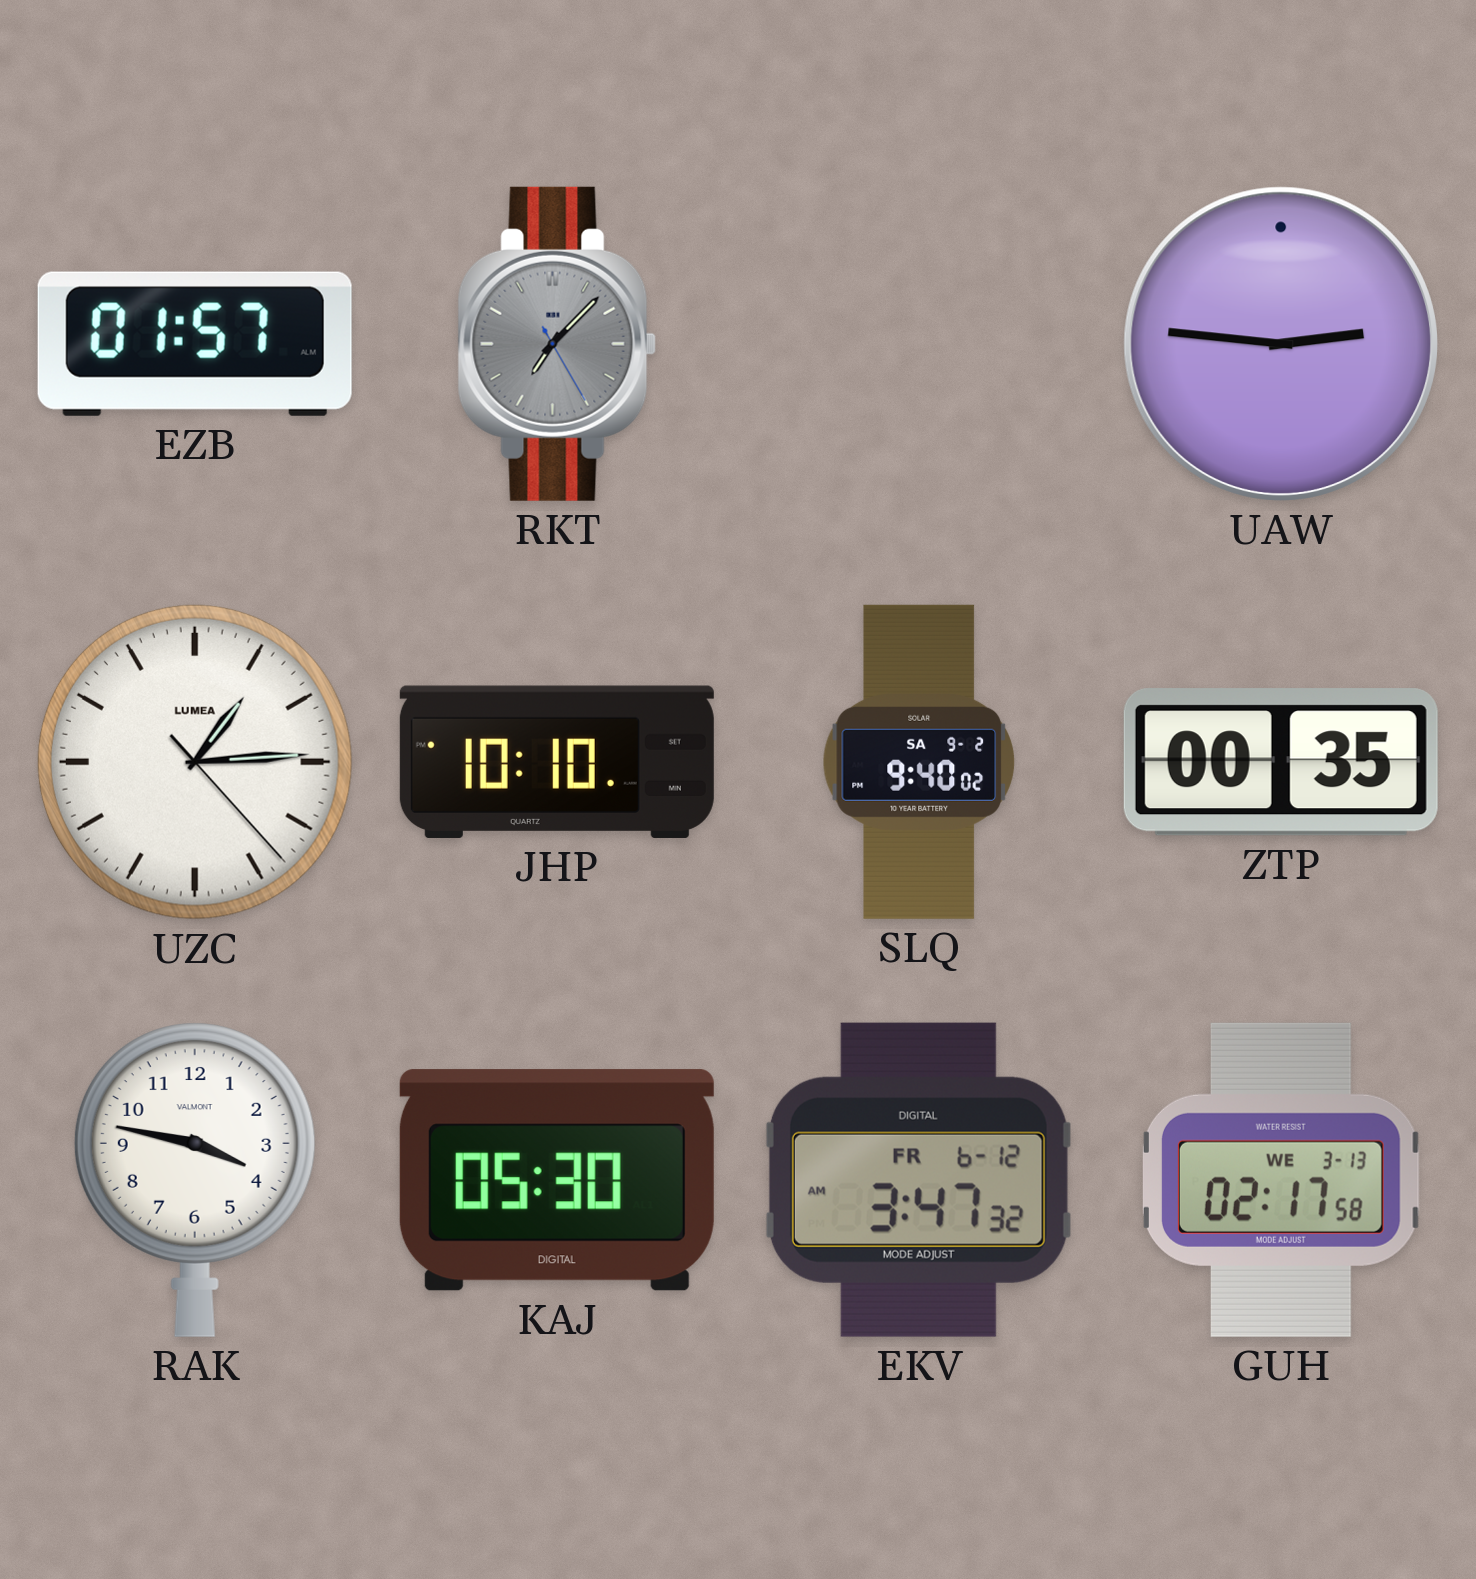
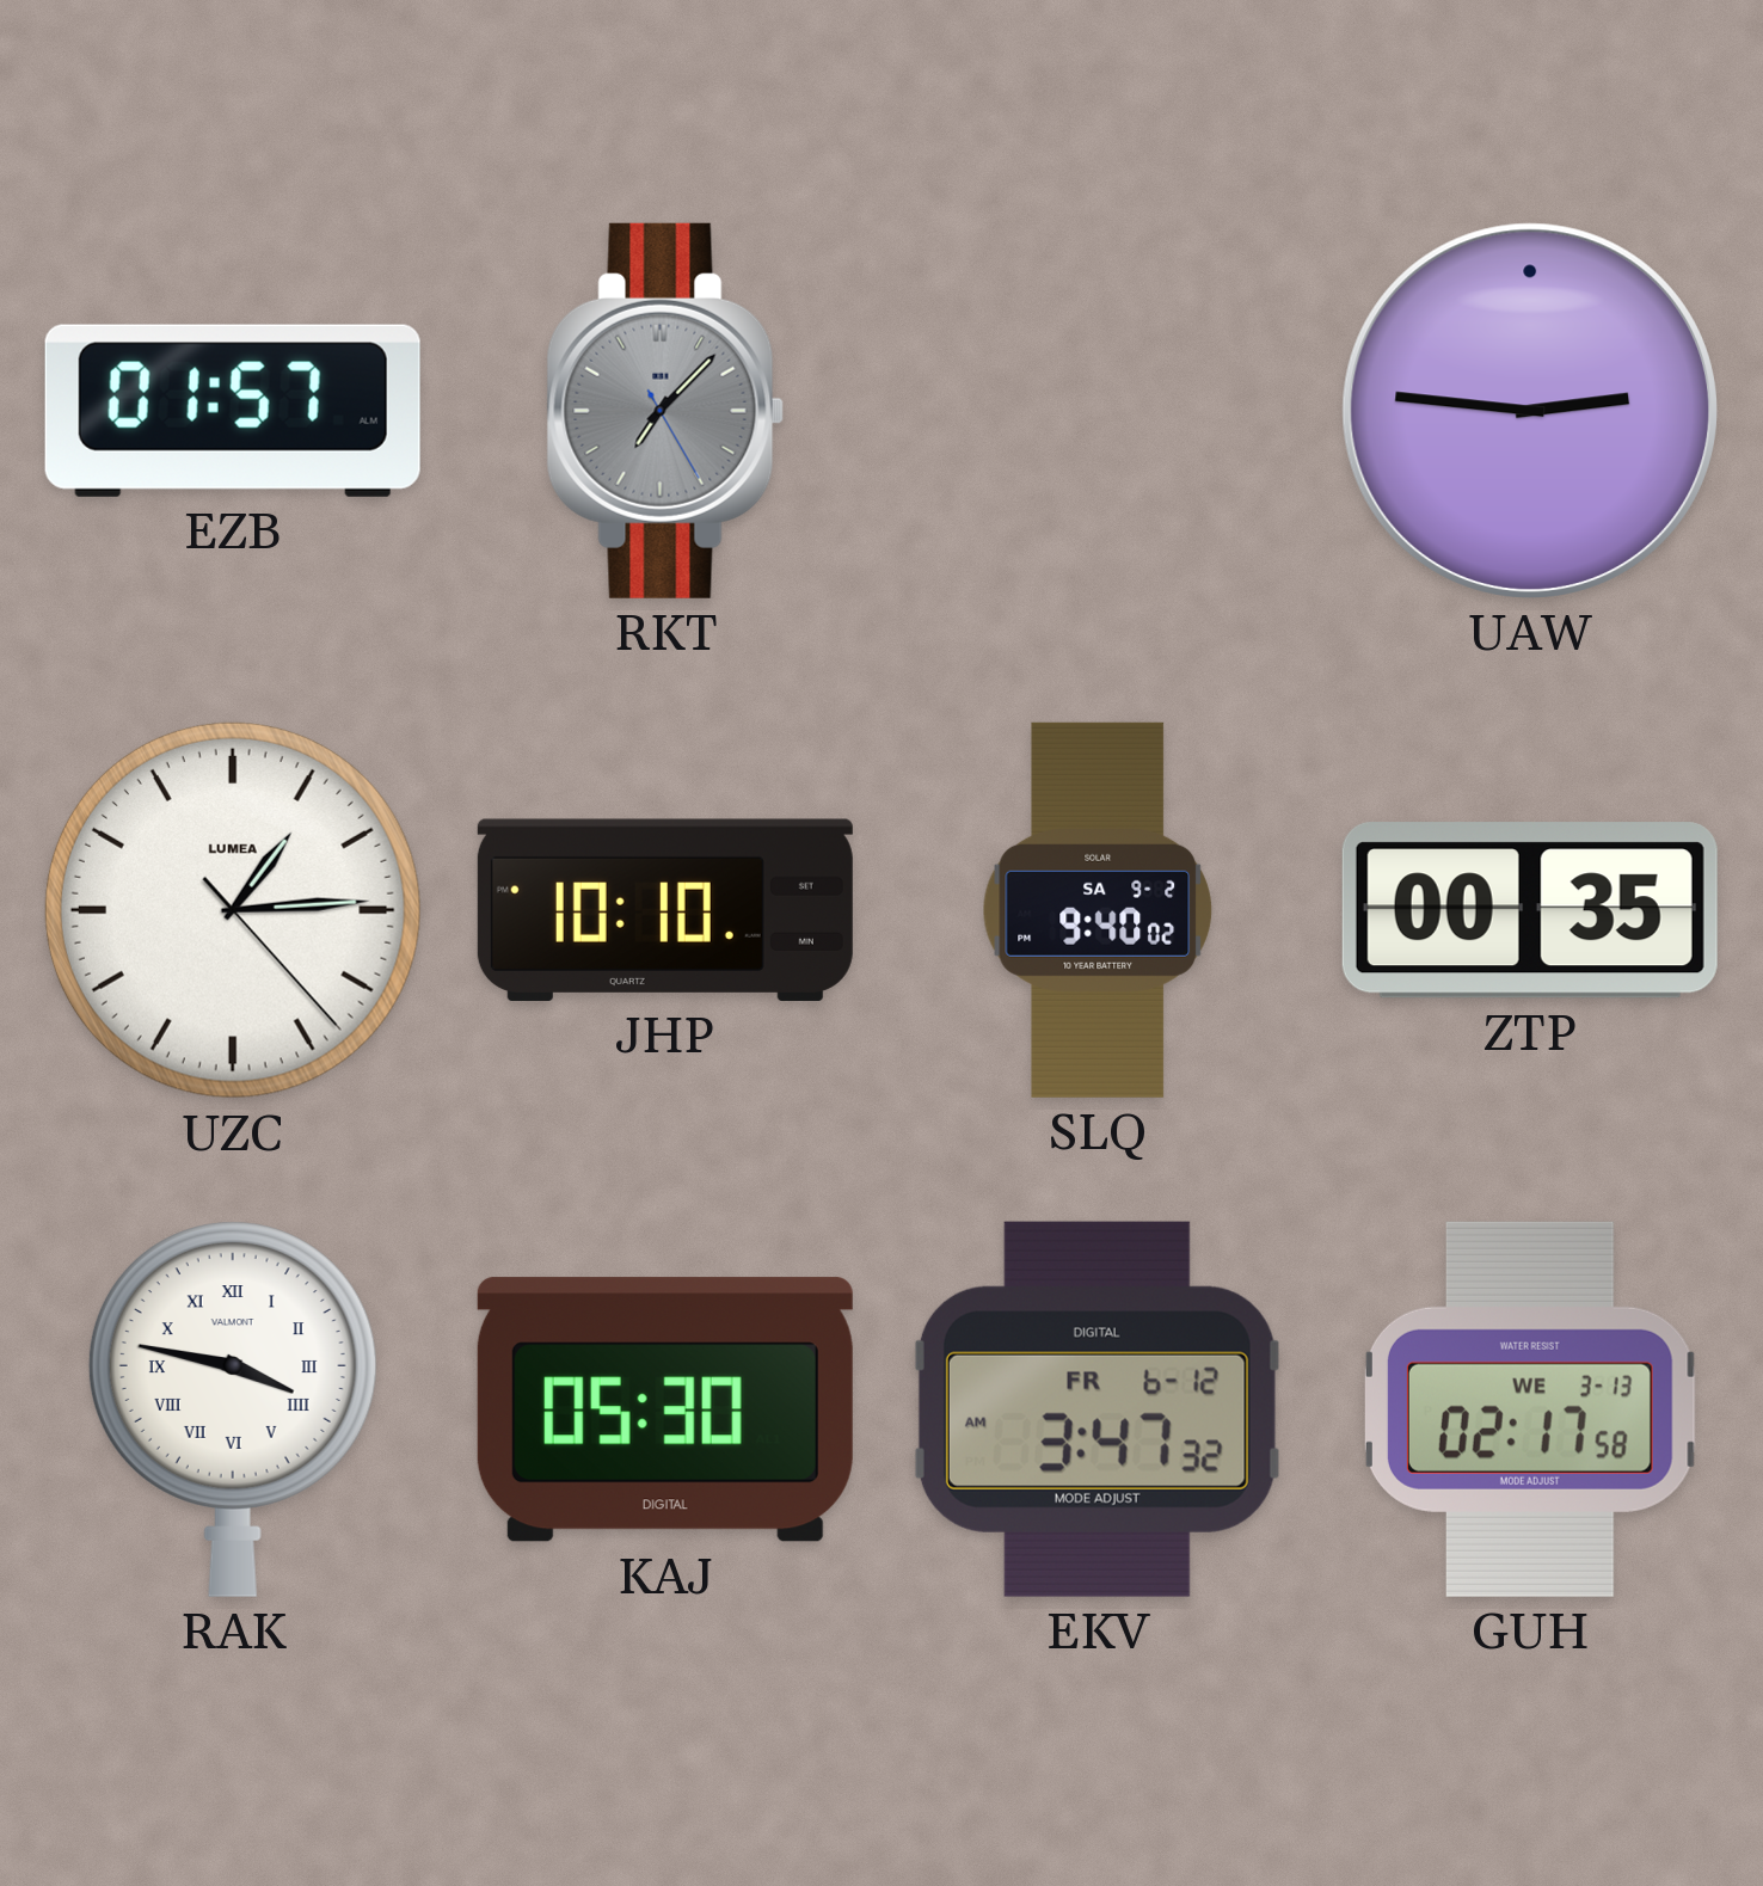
RAK numerals: Arabic -> Roman
